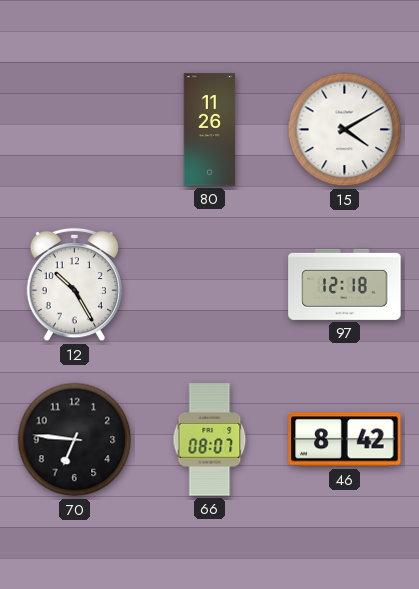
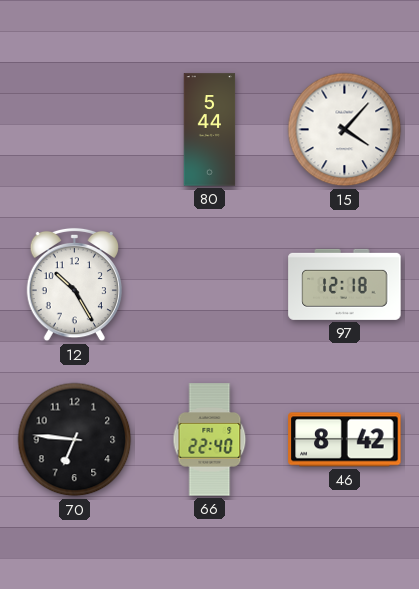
80: 11:26 -> 5:44
15: 4:10 -> 4:07
66: 08:07 -> 22:40
